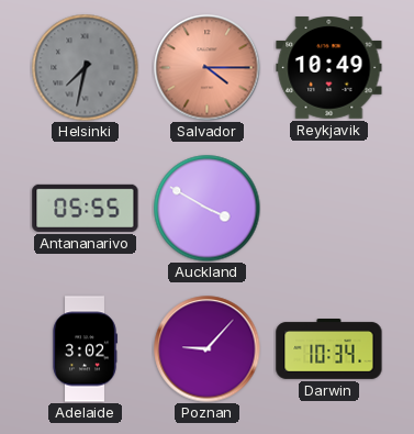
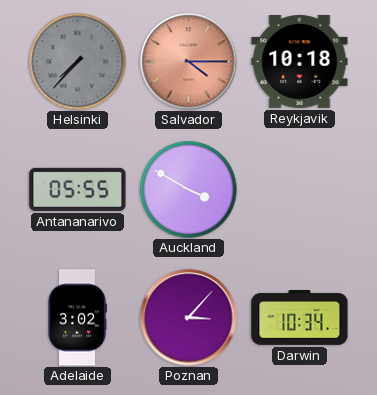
Helsinki: 7:32 -> 7:37
Reykjavik: 10:49 -> 10:18
Poznan: 9:07 -> 3:07
